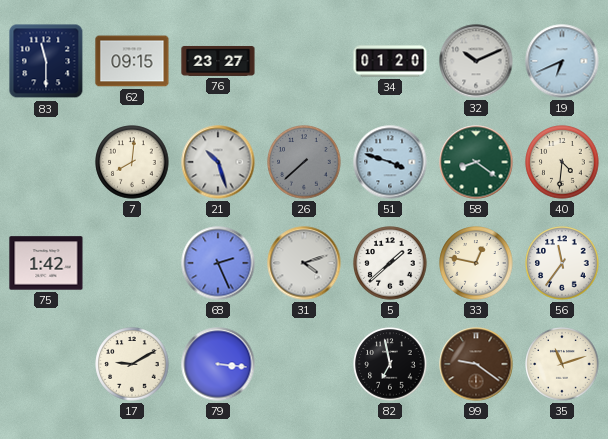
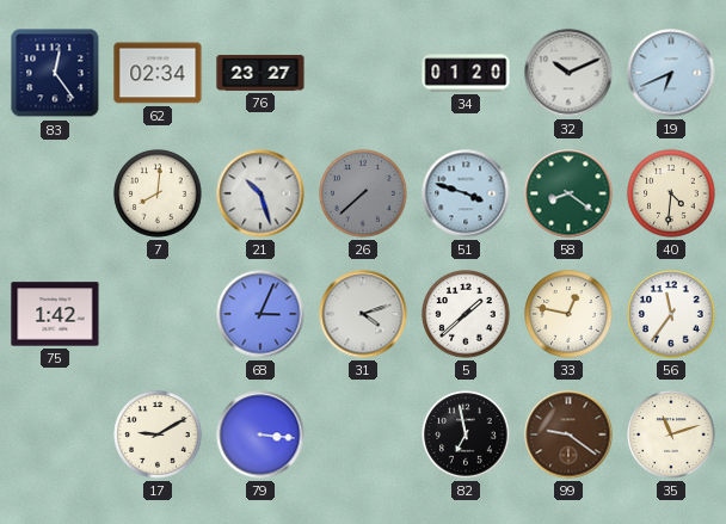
83: 11:30 -> 12:24
62: 09:15 -> 02:34
68: 2:26 -> 3:04
